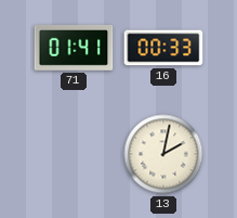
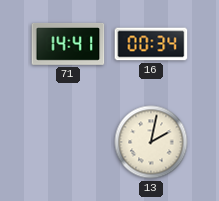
71: 01:41 -> 14:41
16: 00:33 -> 00:34
